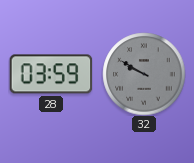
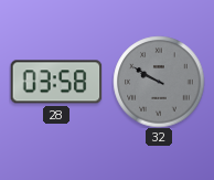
28: 03:59 -> 03:58
